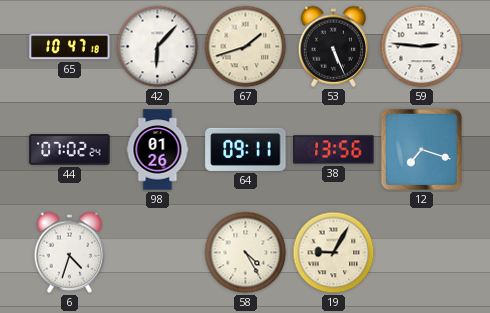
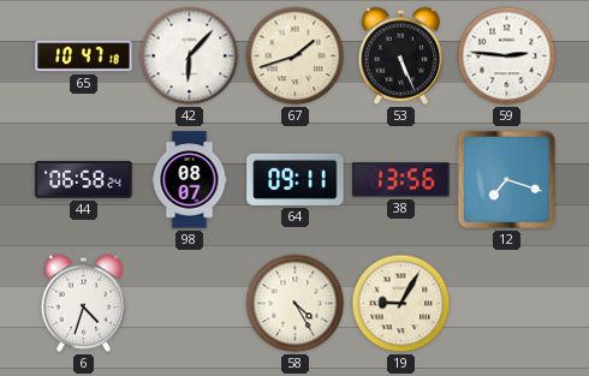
44: 07:02 -> 06:58
98: 01:26 -> 08:07
